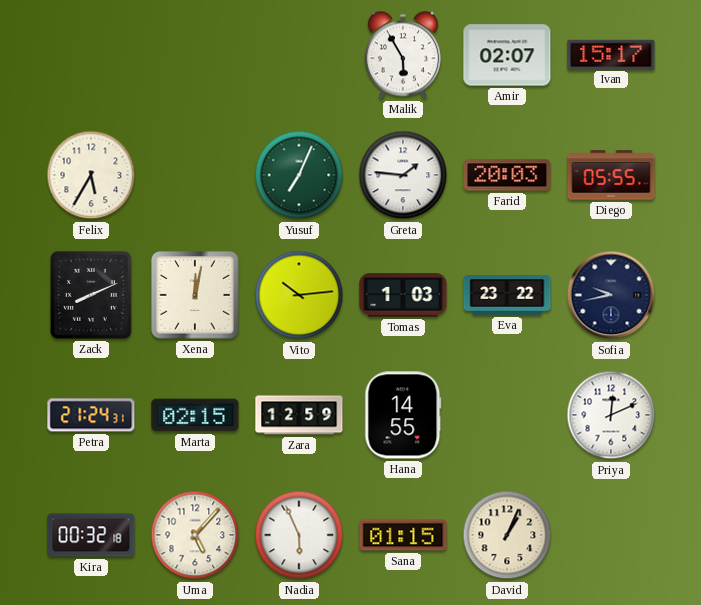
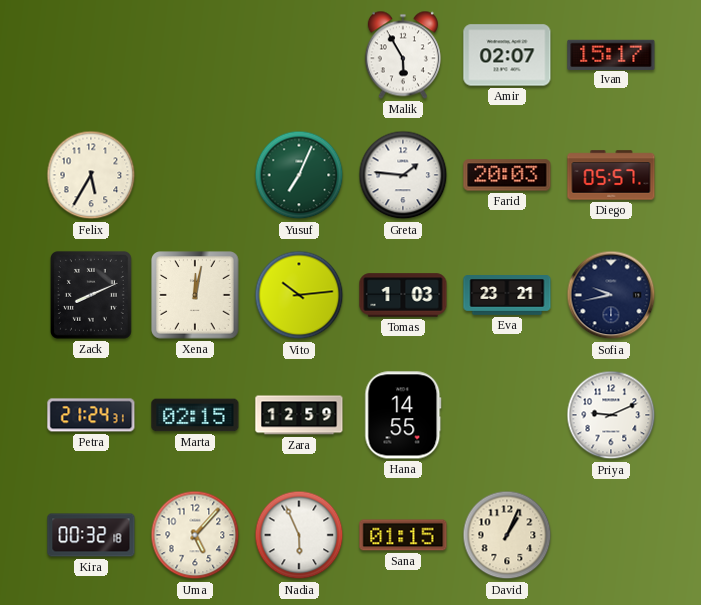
Diego: 05:55 -> 05:57
Eva: 23:22 -> 23:21
Priya: 12:11 -> 9:11
